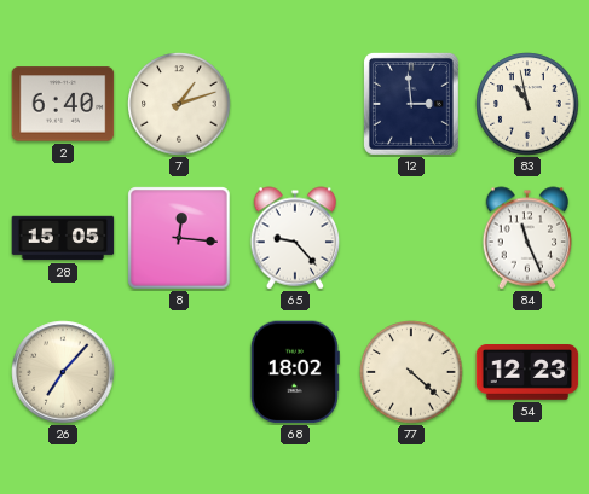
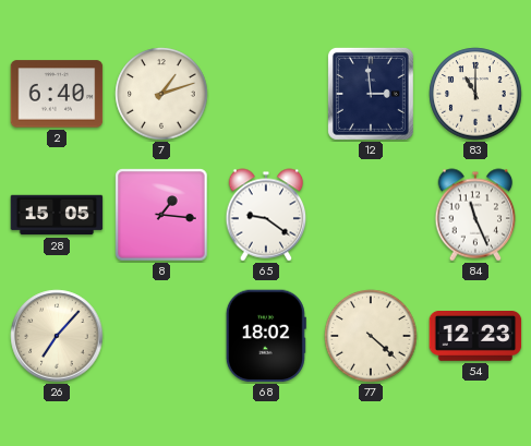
83: 10:58 -> 11:00
8: 12:16 -> 1:16
65: 9:23 -> 9:21
